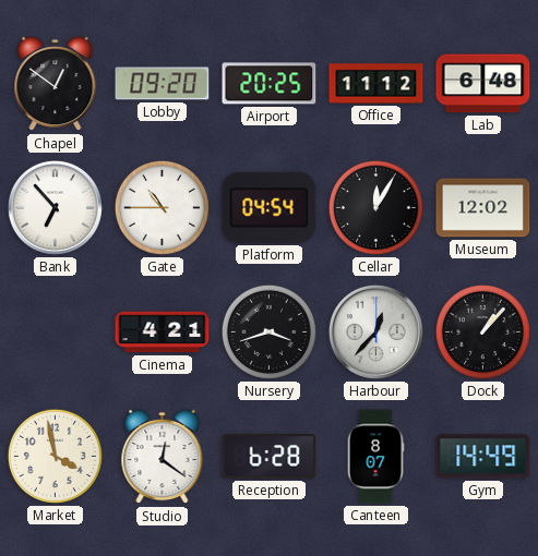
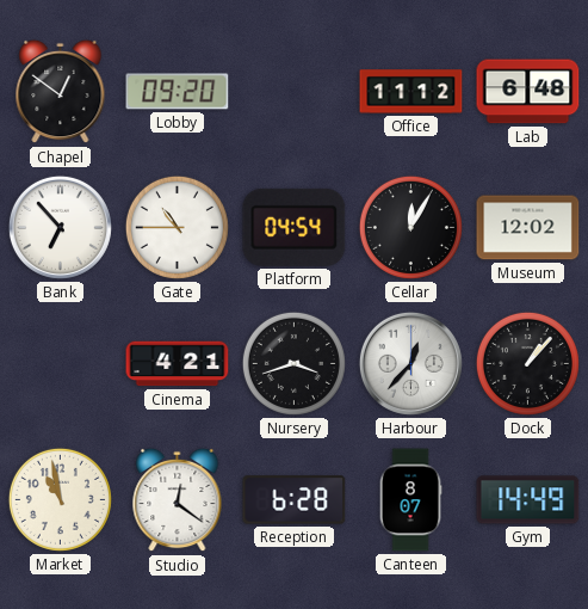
Airport: 20:25 -> none
Market: 3:58 -> 10:58
